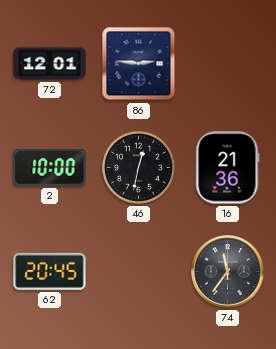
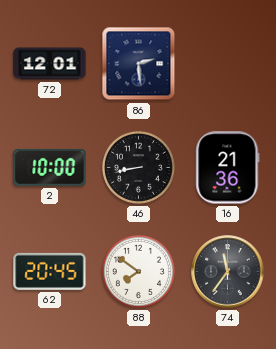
86: 2:46 -> 2:29
46: 12:32 -> 8:43
88: none -> 7:51
